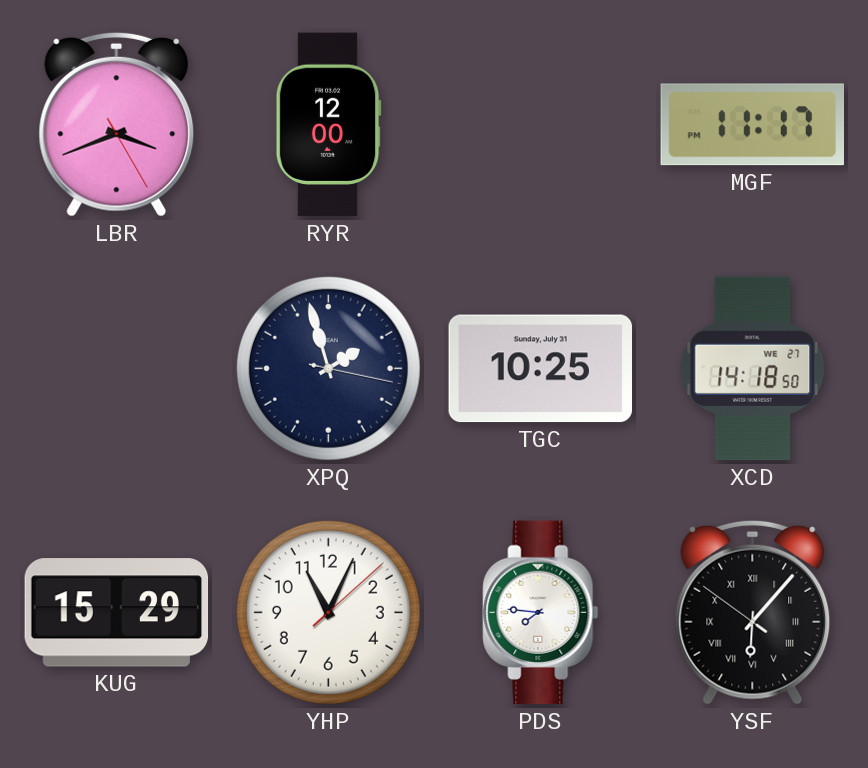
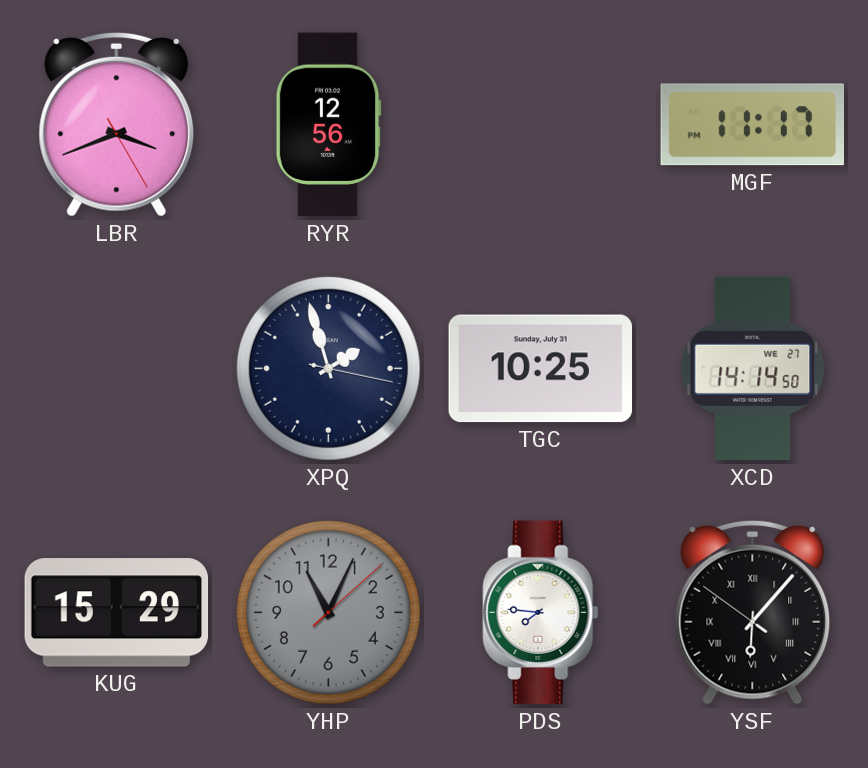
RYR: 12:00 -> 12:56
XCD: 14:18 -> 14:14
YHP dial: white -> grey
